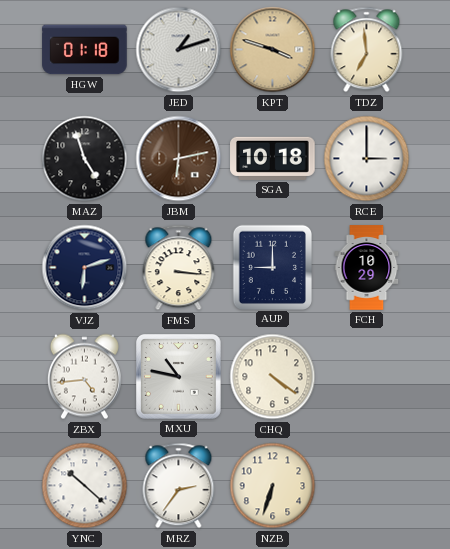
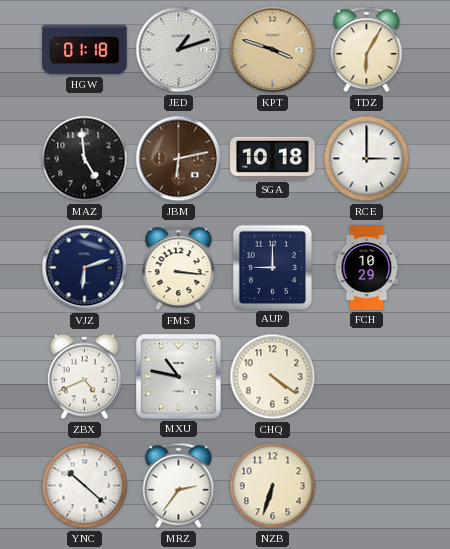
TDZ: 6:59 -> 6:05
MAZ: 4:57 -> 4:59
ZBX: 4:44 -> 4:41
